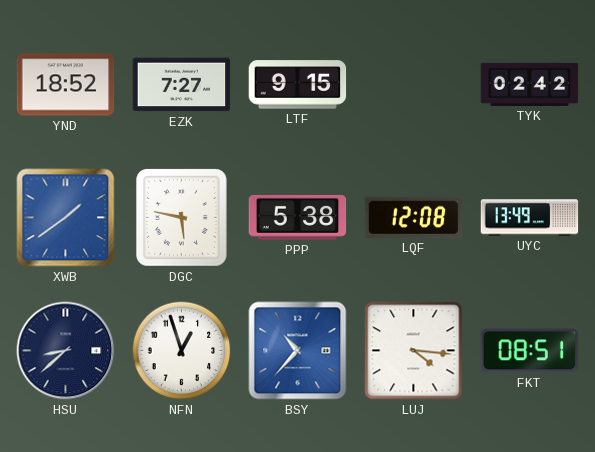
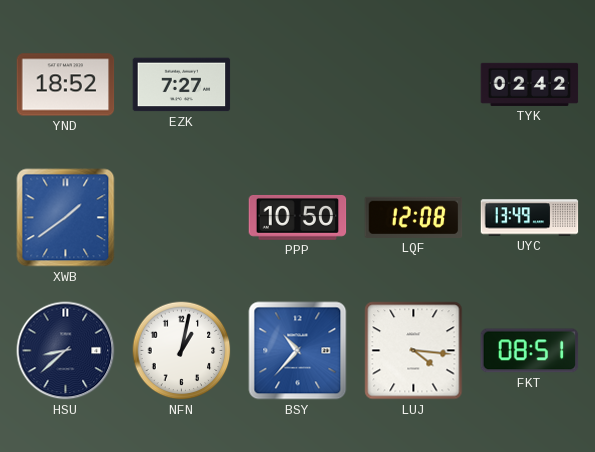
LTF: 9:15 -> none
DGC: 5:47 -> none
PPP: 5:38 -> 10:50
NFN: 12:57 -> 1:02
